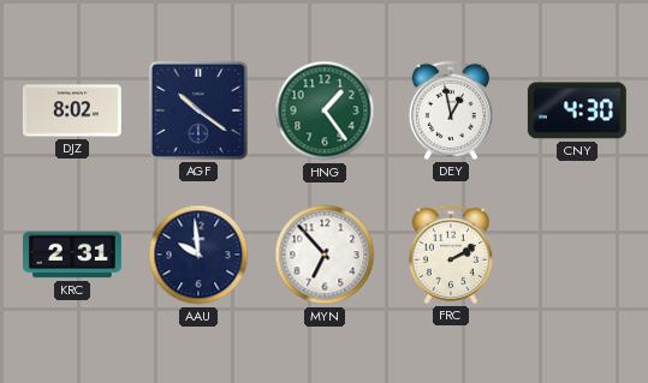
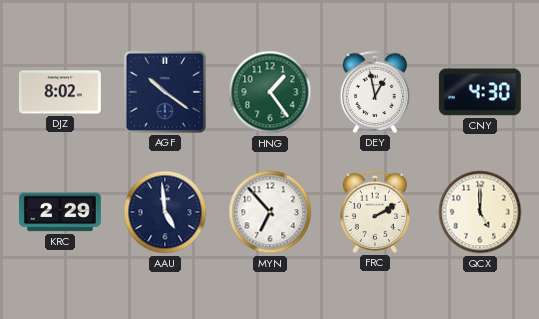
KRC: 2:31 -> 2:29
AAU: 9:59 -> 4:59
QCX: none -> 5:00
